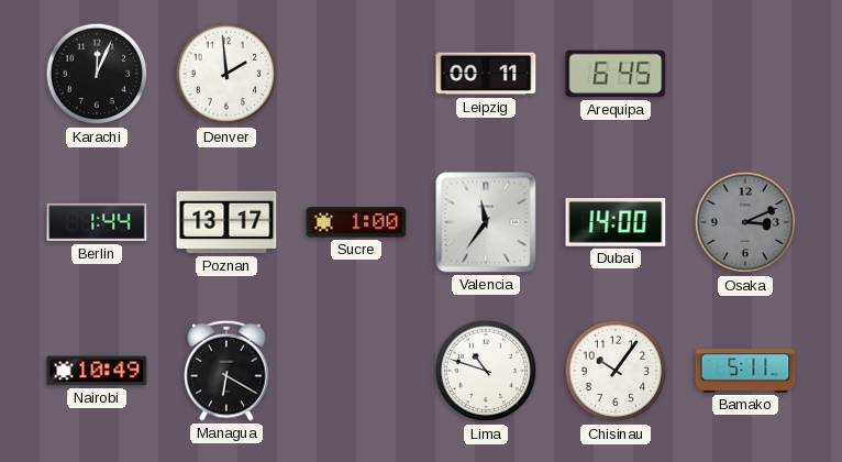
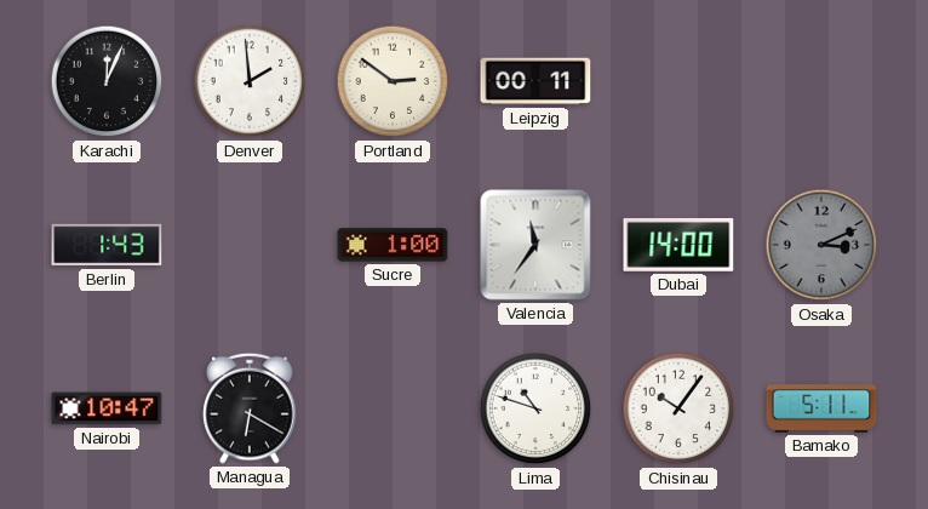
Portland: none -> 2:51
Arequipa: 6:45 -> none
Berlin: 1:44 -> 1:43
Poznan: 13:17 -> none
Nairobi: 10:49 -> 10:47
